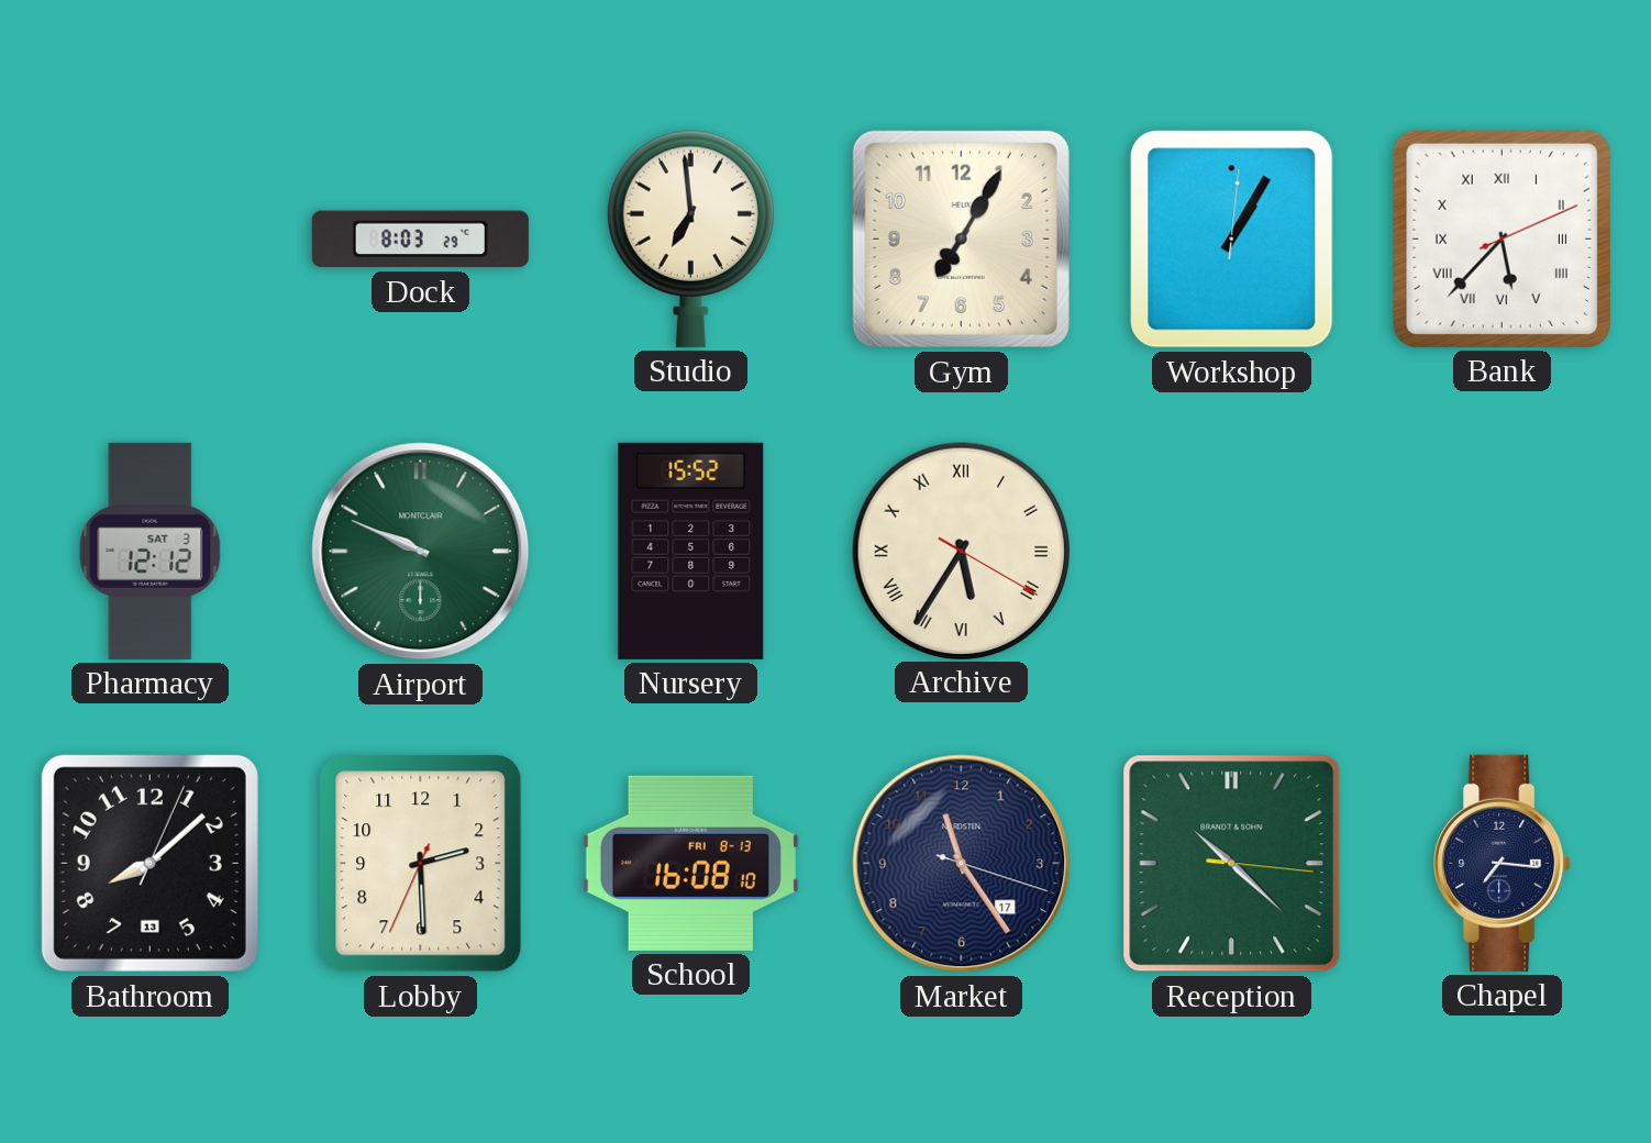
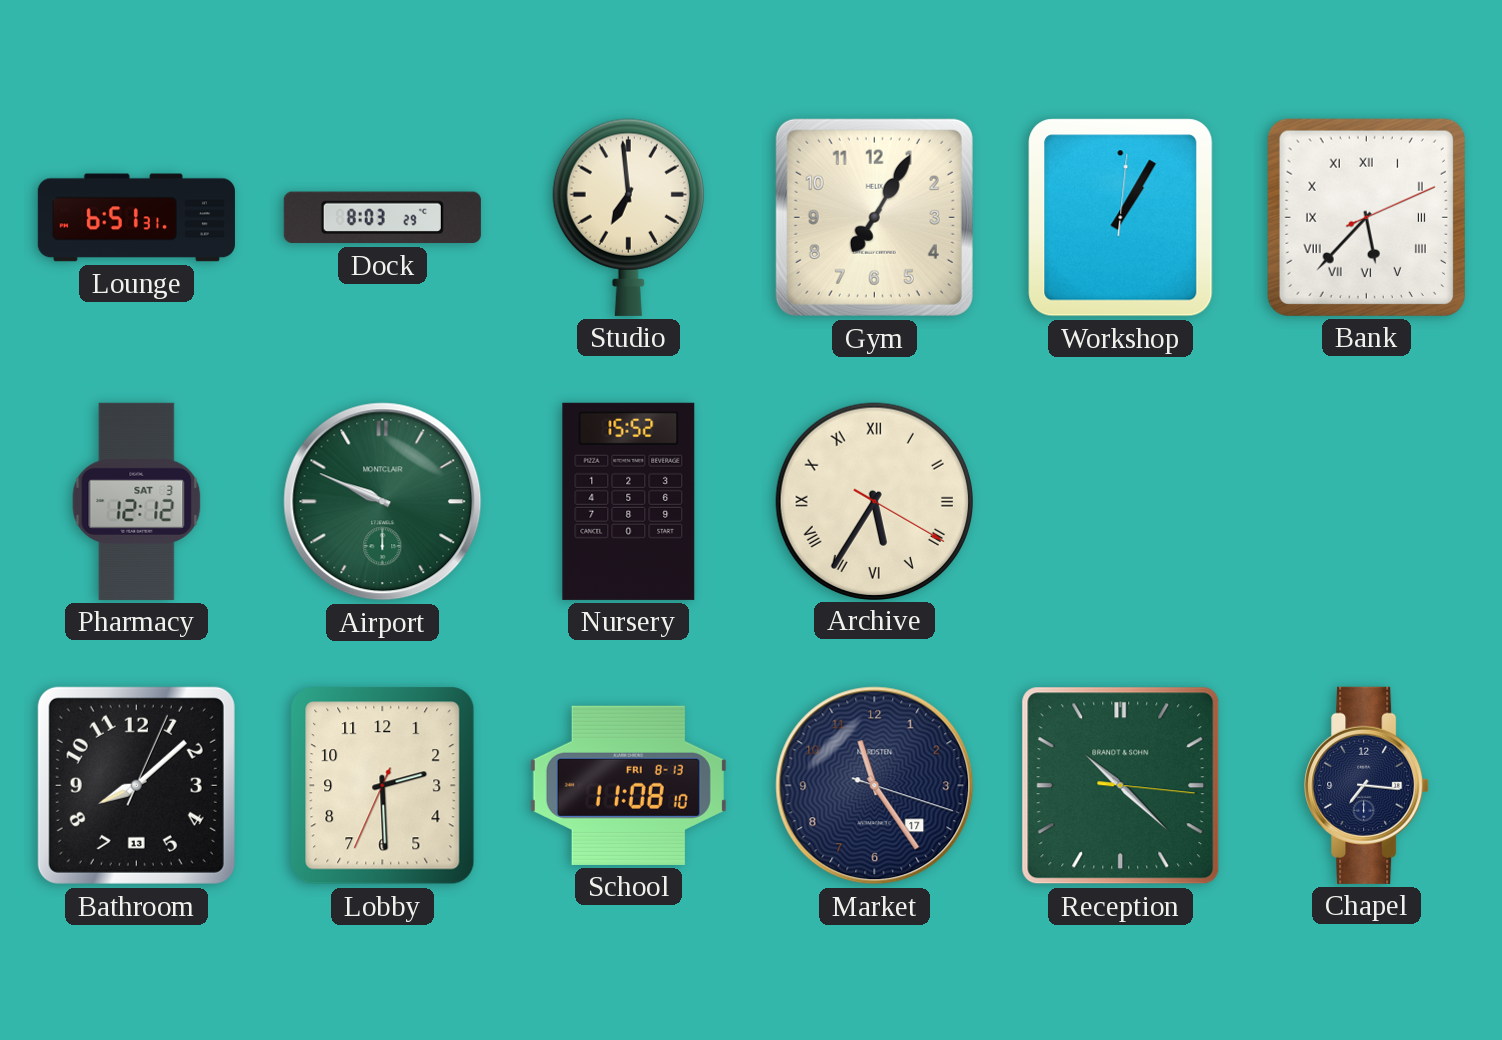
Lounge: none -> 6:51
School: 16:08 -> 11:08
